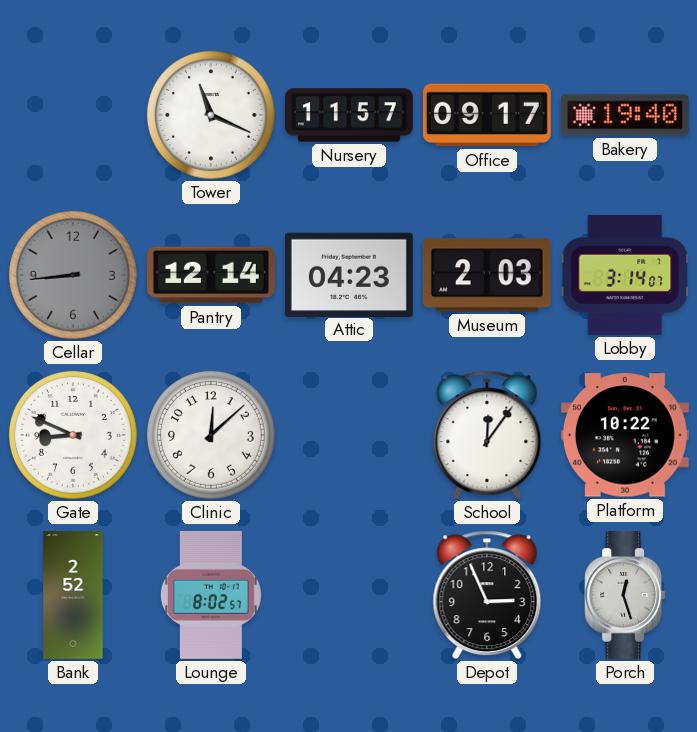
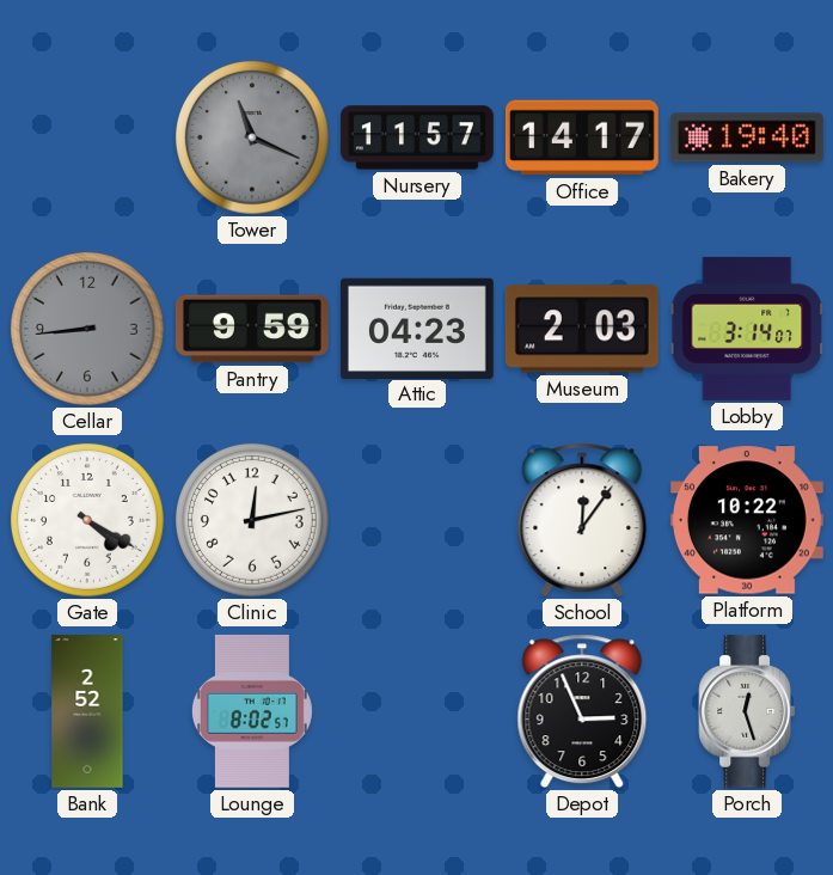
Tower dial: white -> grey
Office: 09:17 -> 14:17
Pantry: 12:14 -> 9:59
Gate: 8:49 -> 4:20
Clinic: 12:08 -> 12:13
